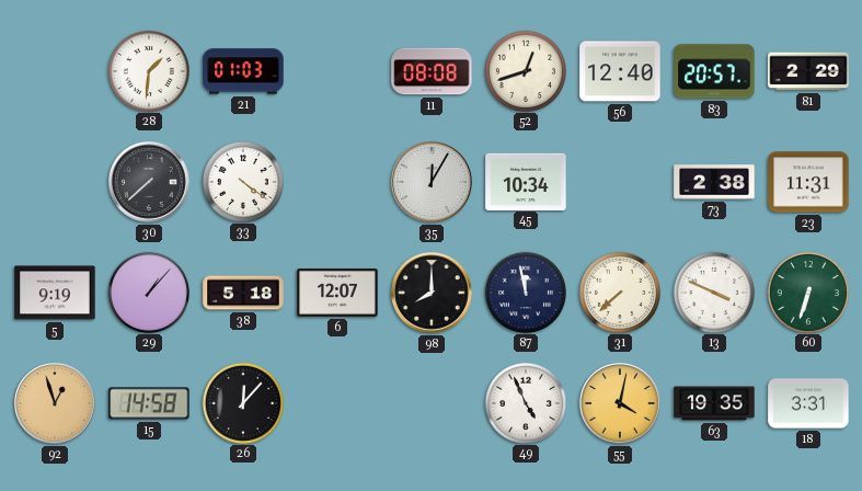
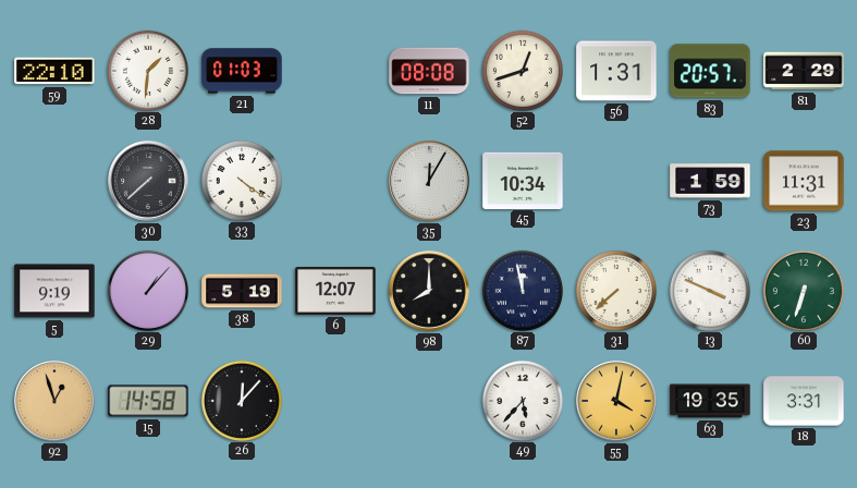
59: none -> 22:10
56: 12:40 -> 1:31
73: 2:38 -> 1:59
38: 5:18 -> 5:19
49: 4:56 -> 5:37
